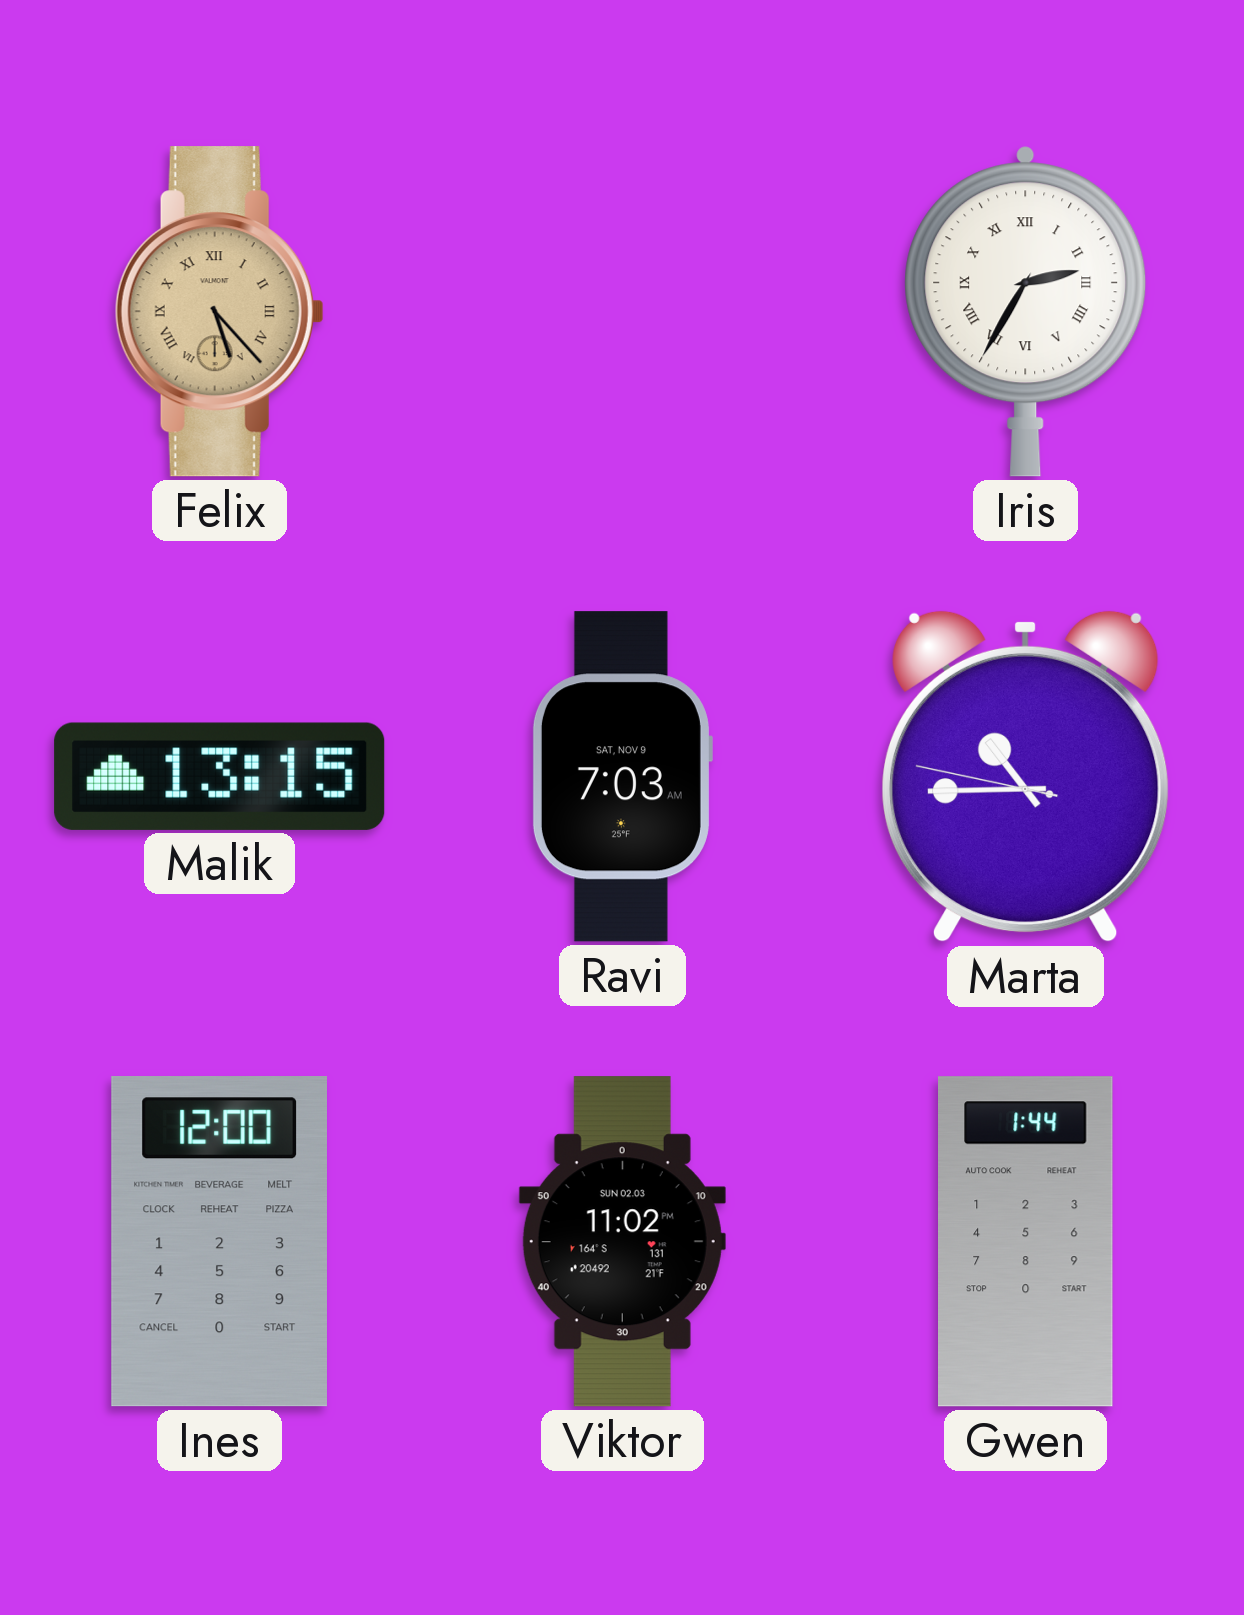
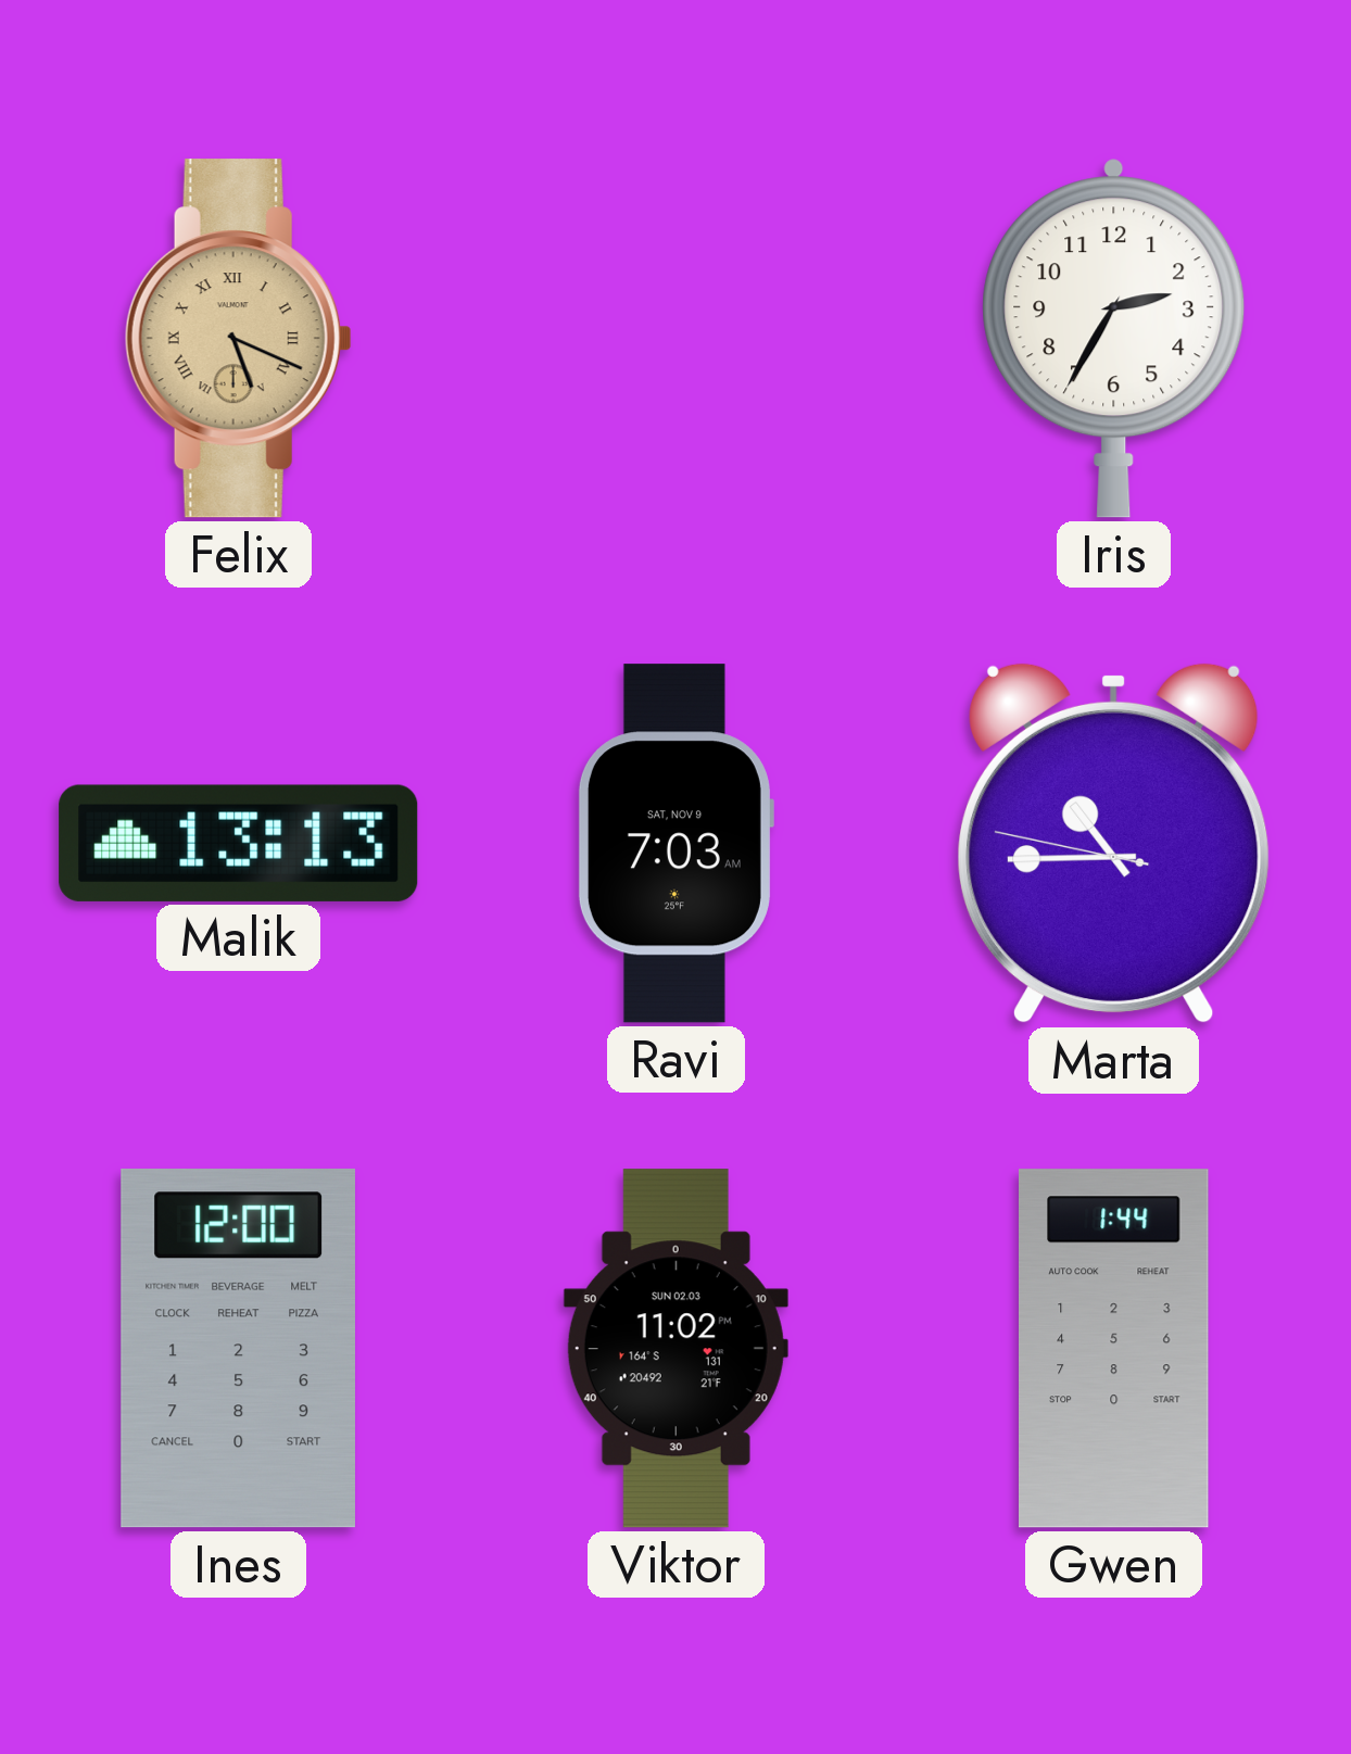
Felix: 5:23 -> 5:19
Iris numerals: Roman -> Arabic
Malik: 13:15 -> 13:13
